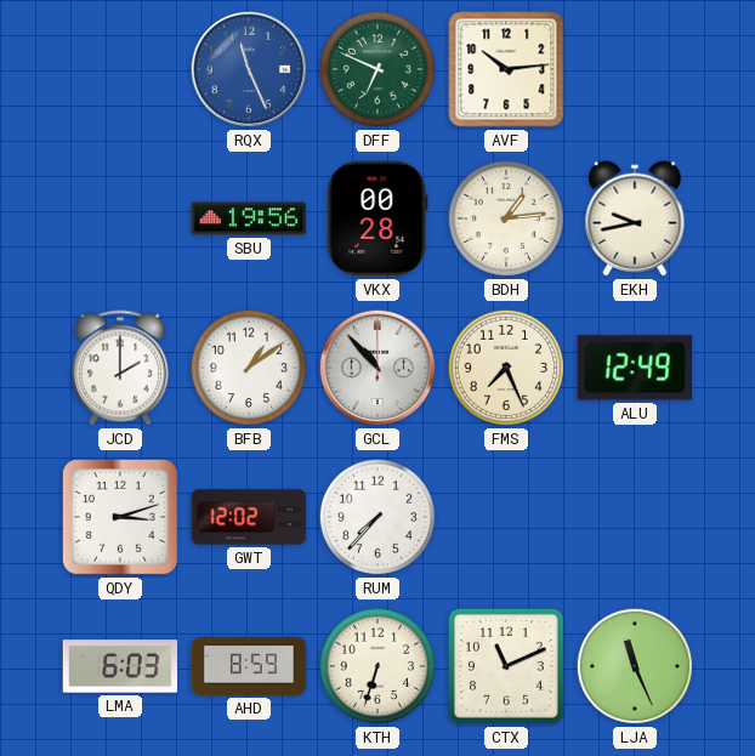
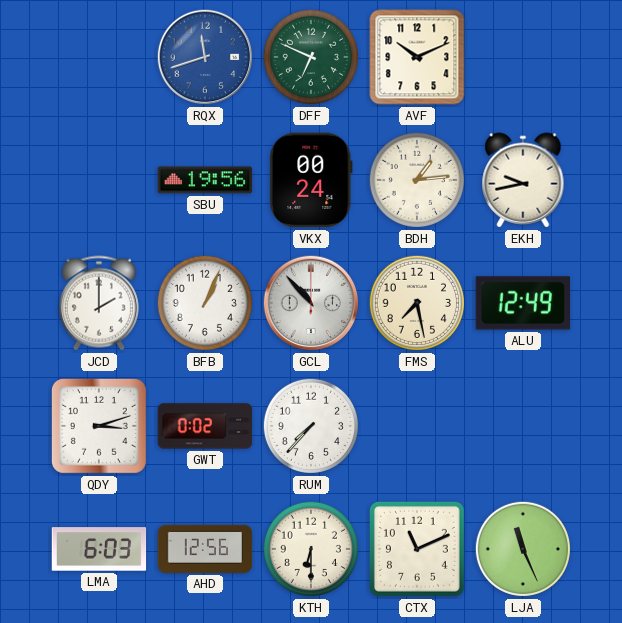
RQX: 11:26 -> 11:42
AVF: 10:14 -> 10:11
VKX: 00:28 -> 00:24
BFB: 1:09 -> 1:04
FMS: 7:26 -> 7:28
GWT: 12:02 -> 0:02
AHD: 8:59 -> 12:56
KTH: 6:33 -> 6:30
